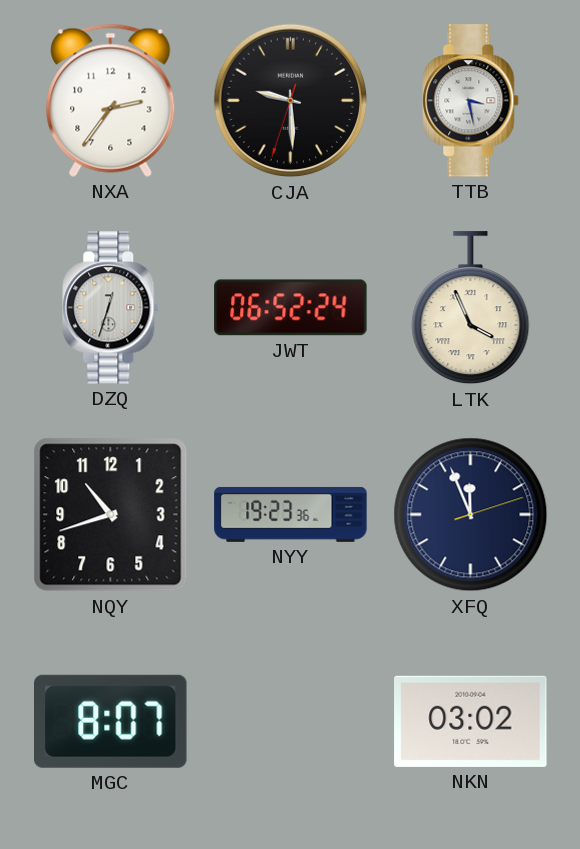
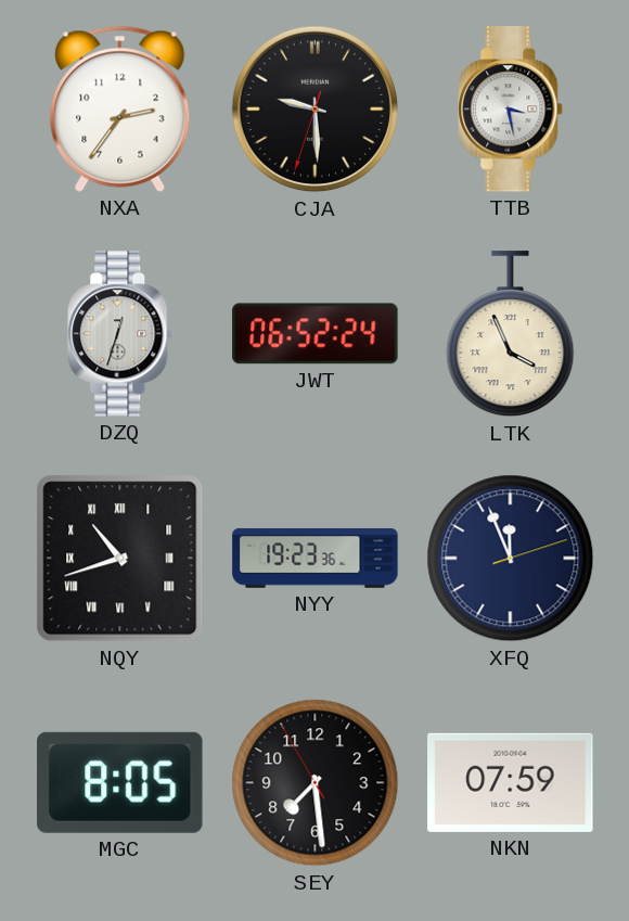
NQY numerals: Arabic -> Roman
MGC: 8:07 -> 8:05
SEY: none -> 7:28
NKN: 03:02 -> 07:59
